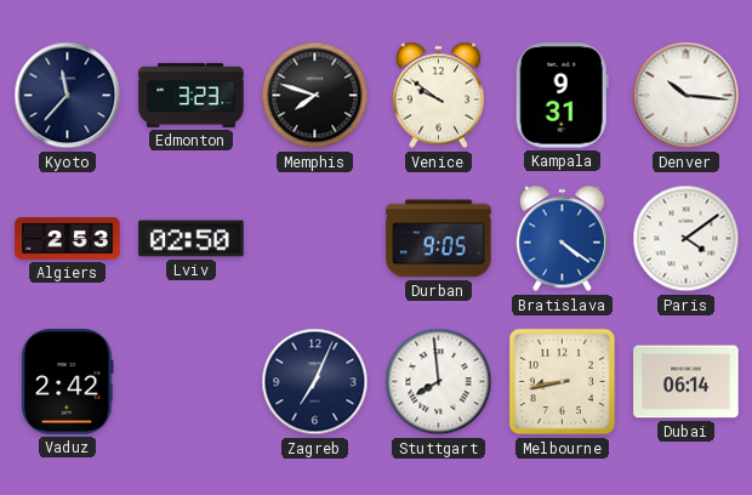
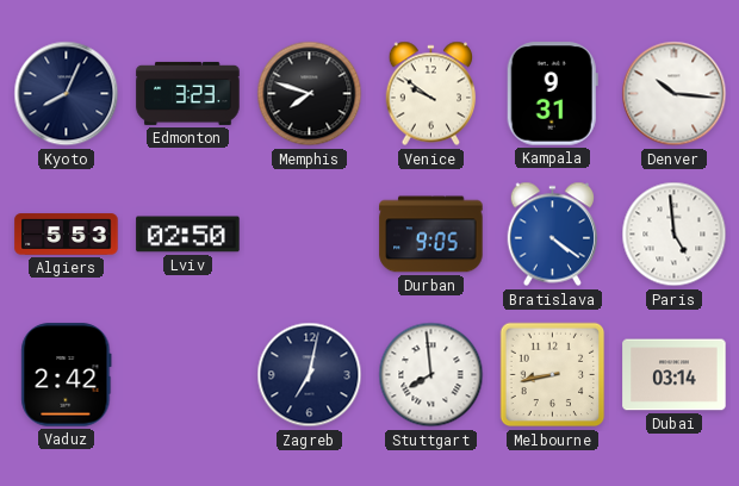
Kyoto: 11:37 -> 8:04
Algiers: 2:53 -> 5:53
Paris: 4:09 -> 4:59
Zagreb: 7:04 -> 7:02
Dubai: 06:14 -> 03:14
